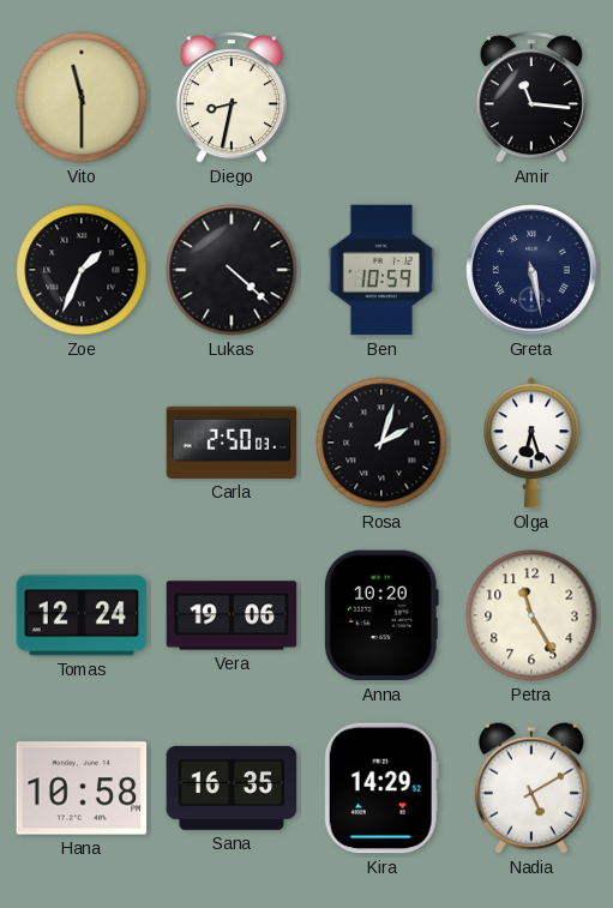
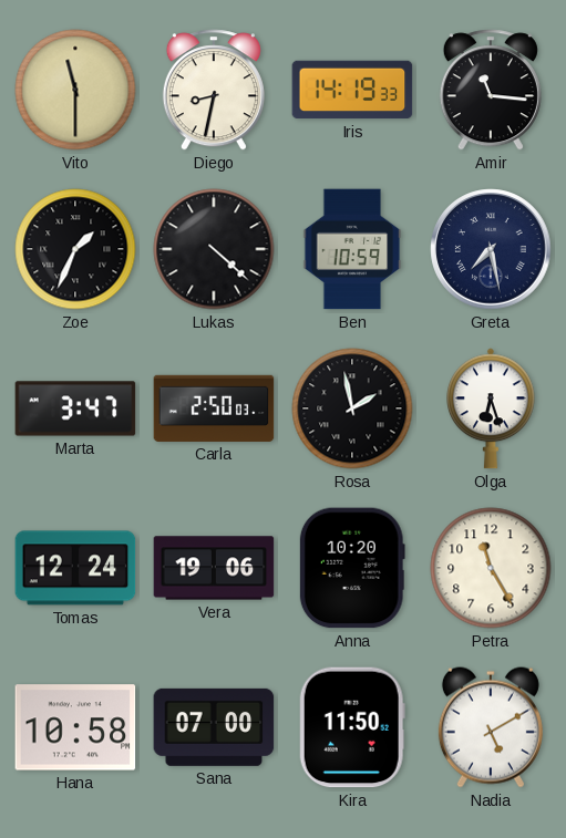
Iris: none -> 14:19
Greta: 5:28 -> 7:28
Marta: none -> 3:47
Rosa: 2:03 -> 1:58
Sana: 16:35 -> 07:00
Kira: 14:29 -> 11:50
